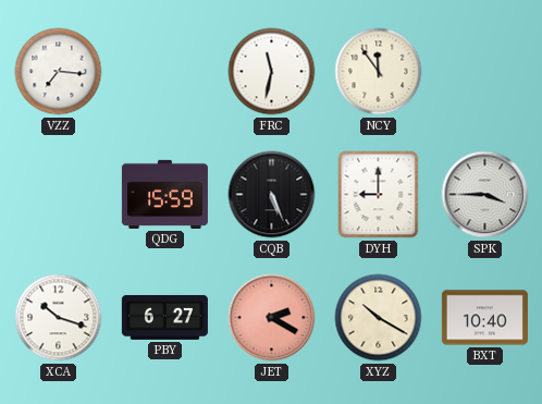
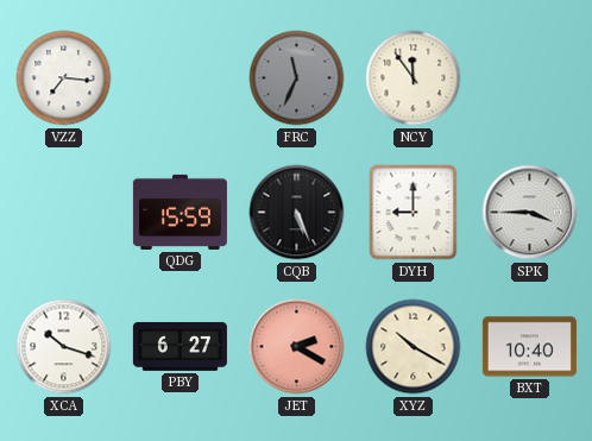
FRC: 11:32 -> 11:34
FRC dial: white -> grey
